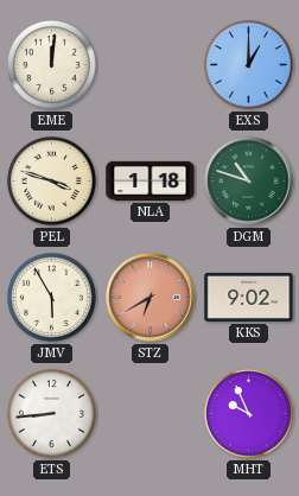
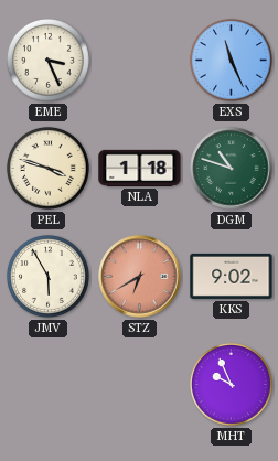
EME: 12:01 -> 3:26
EXS: 1:00 -> 11:26
ETS: 8:44 -> none
